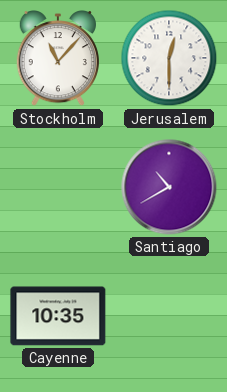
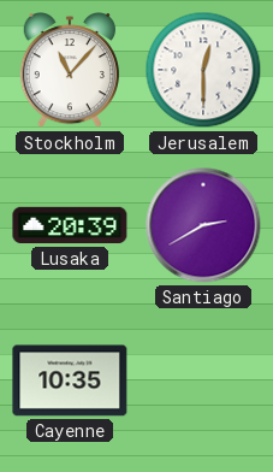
Lusaka: none -> 20:39
Santiago: 10:40 -> 2:40
